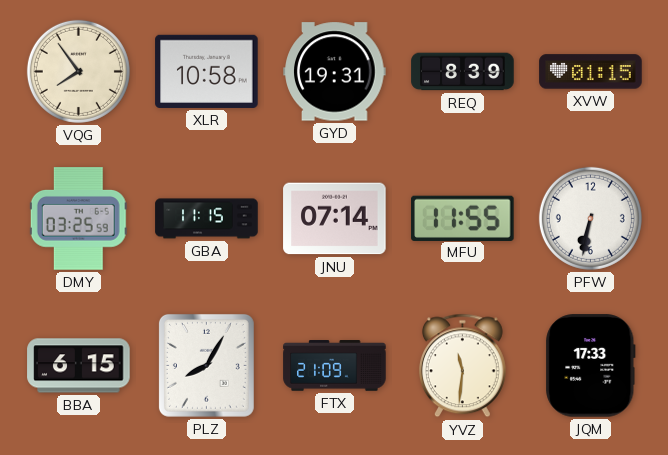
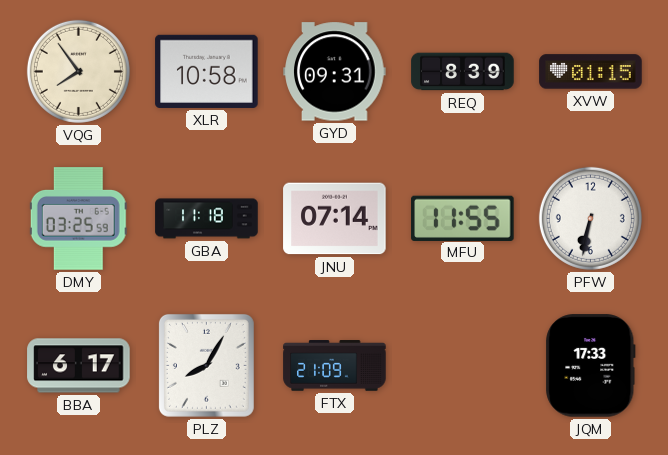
GYD: 19:31 -> 09:31
GBA: 11:15 -> 11:18
BBA: 6:15 -> 6:17
YVZ: 11:31 -> none
